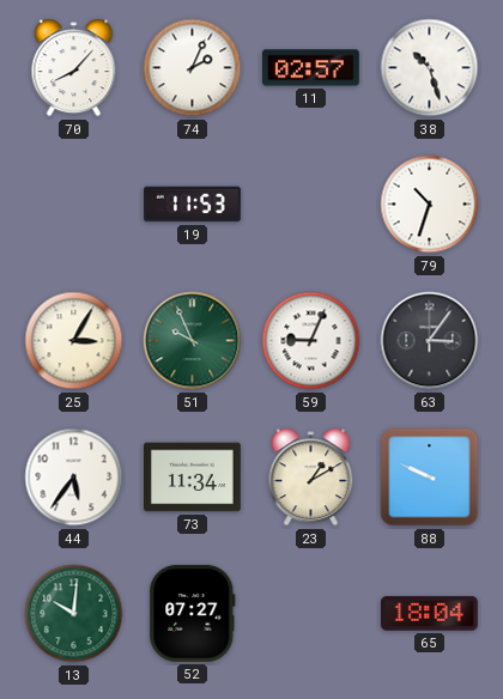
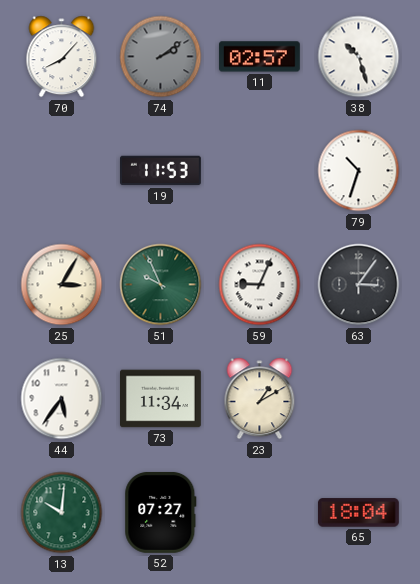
74: 2:04 -> 2:09
74 dial: white -> grey
88: 9:49 -> none
